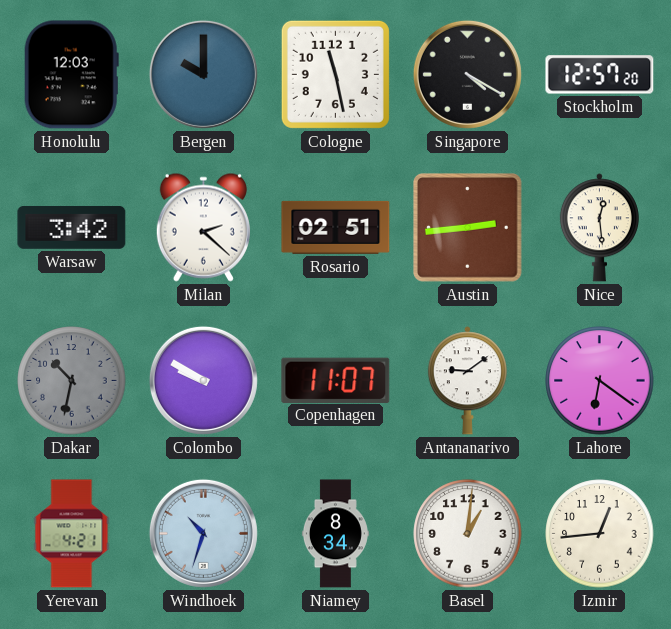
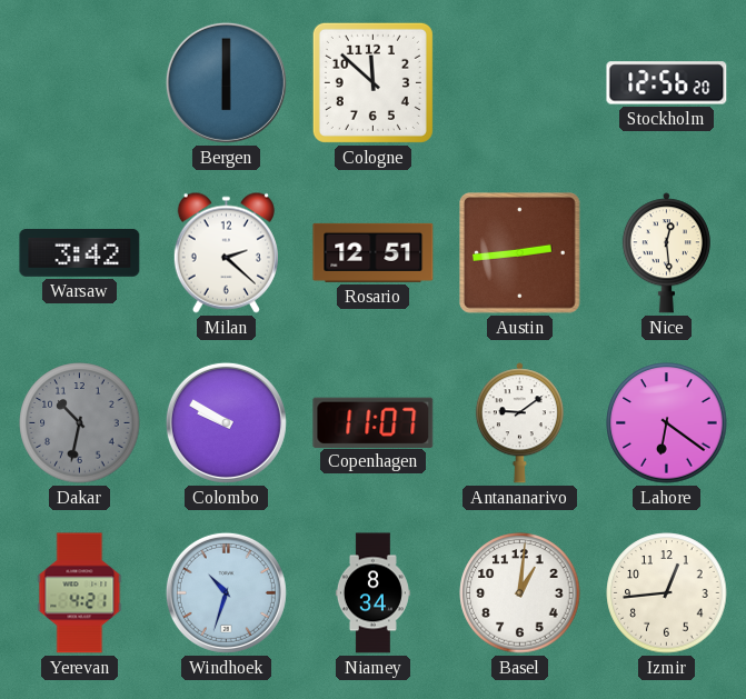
Honolulu: 12:03 -> none
Bergen: 10:00 -> 6:00
Cologne: 11:28 -> 11:52
Singapore: 4:20 -> none
Stockholm: 12:57 -> 12:56
Rosario: 02:51 -> 12:51
